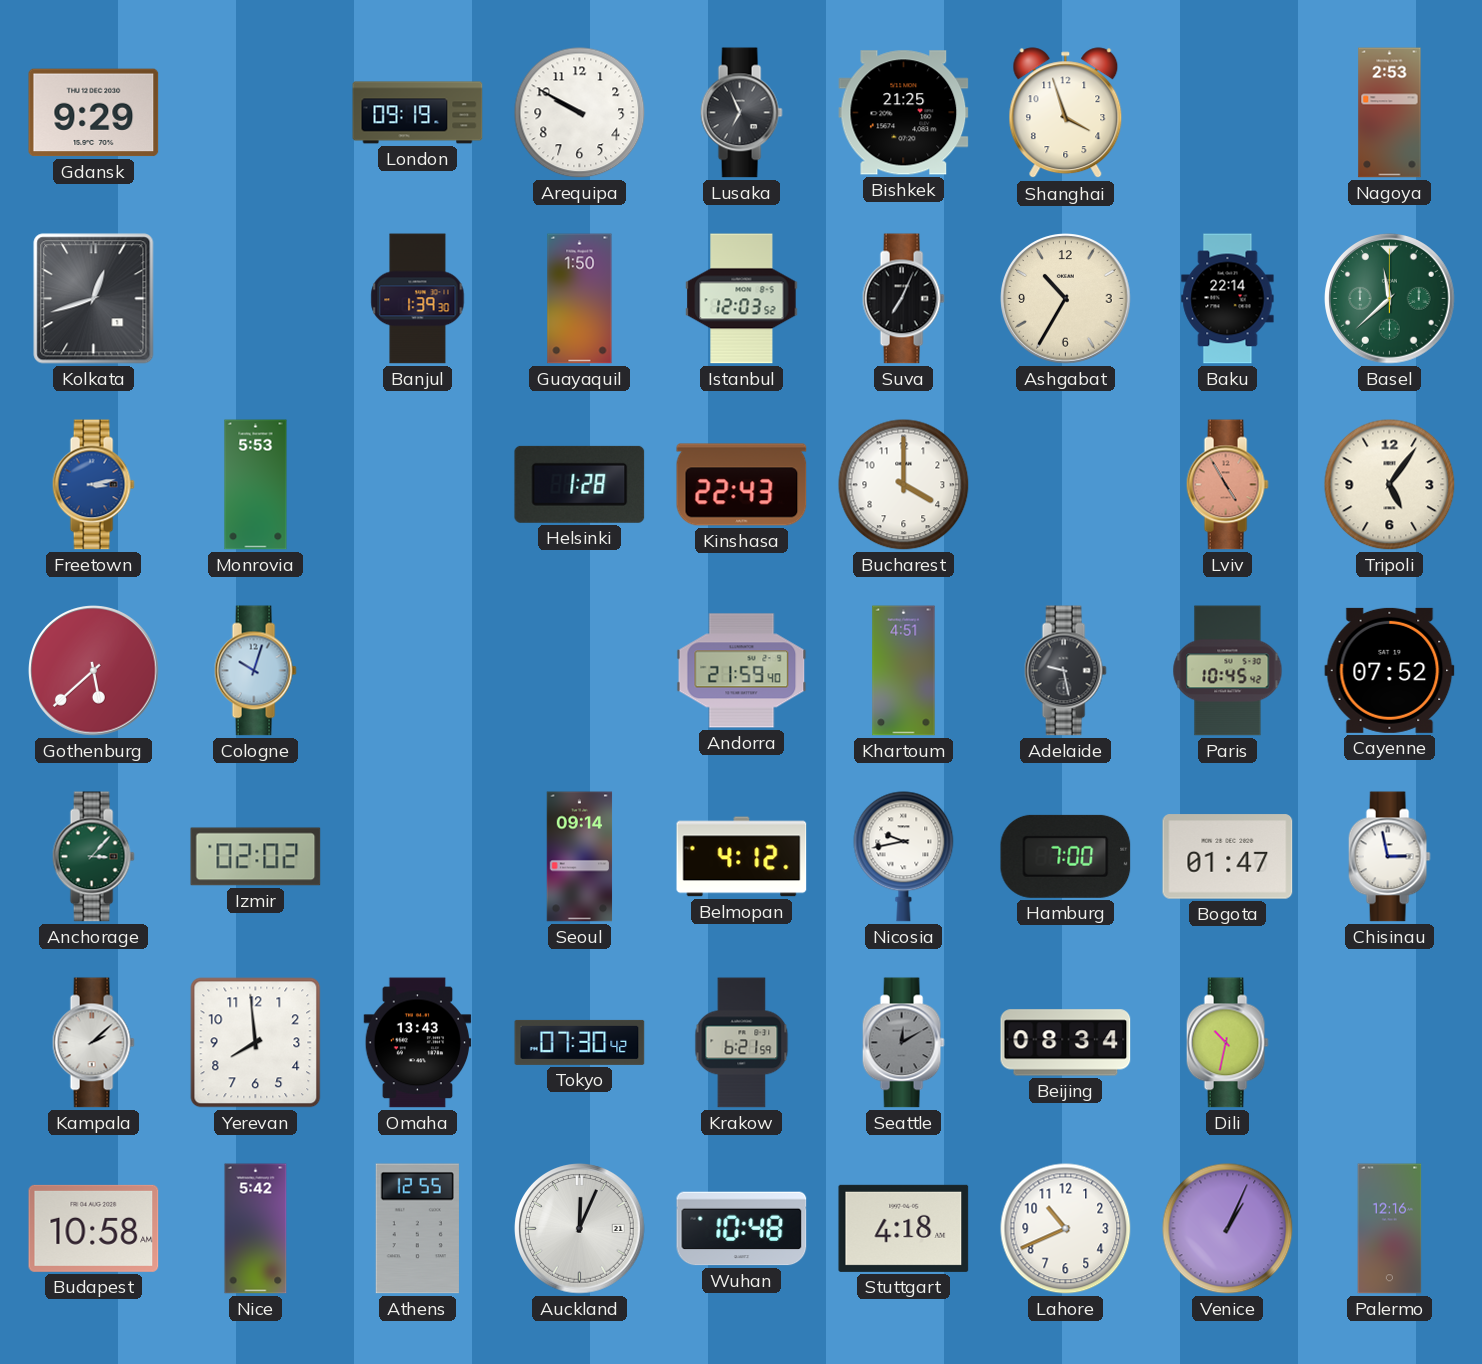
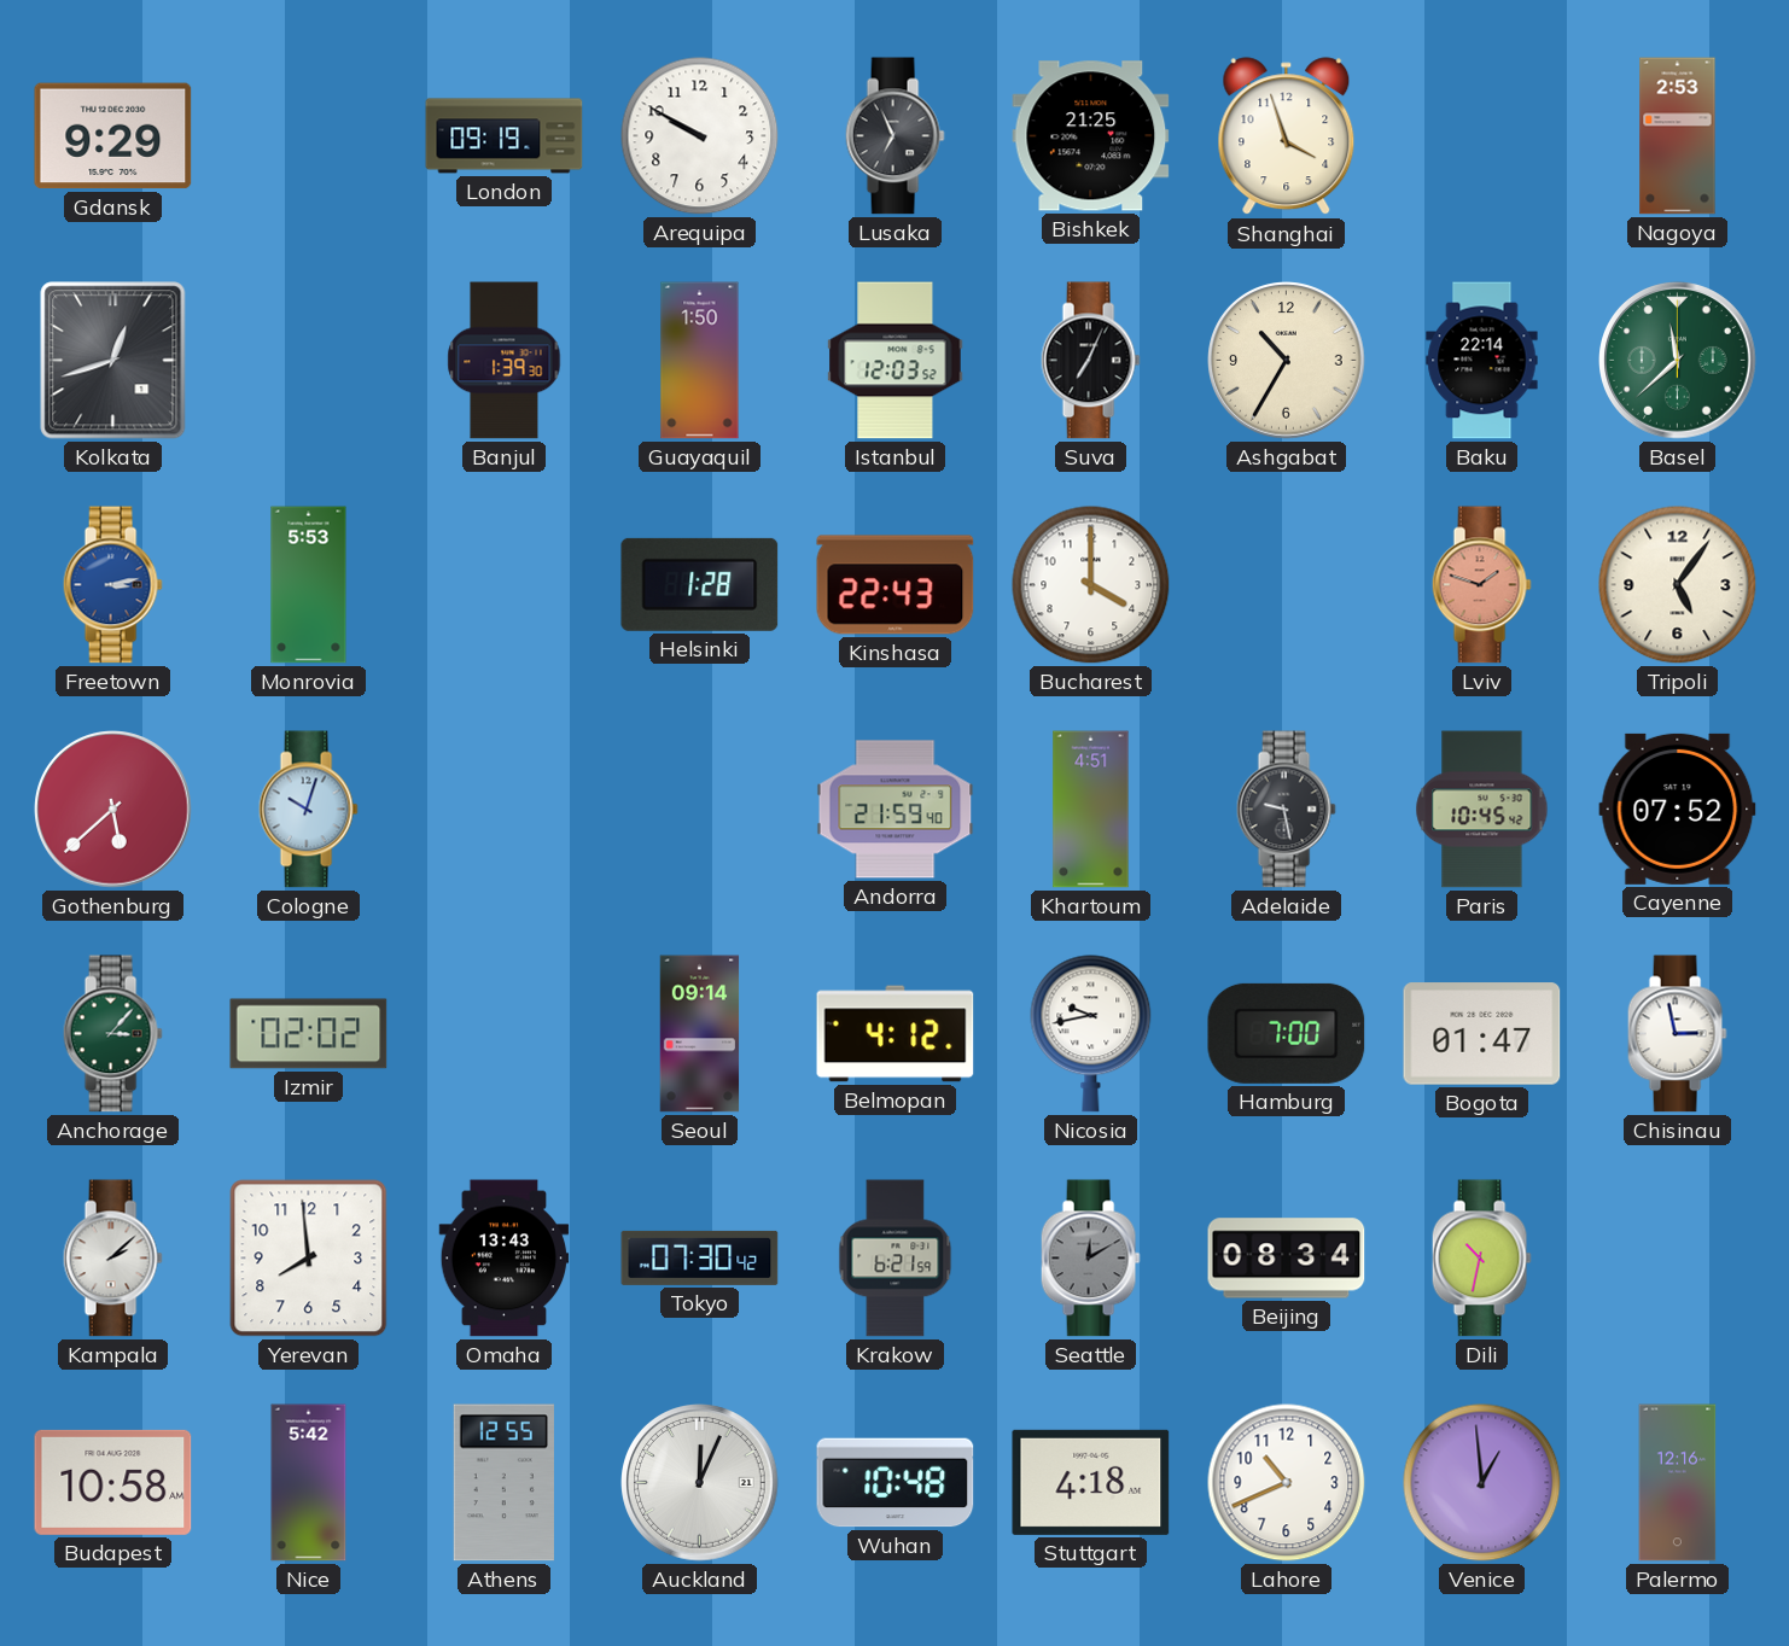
Lviv: 4:55 -> 1:48
Venice: 1:04 -> 12:59
